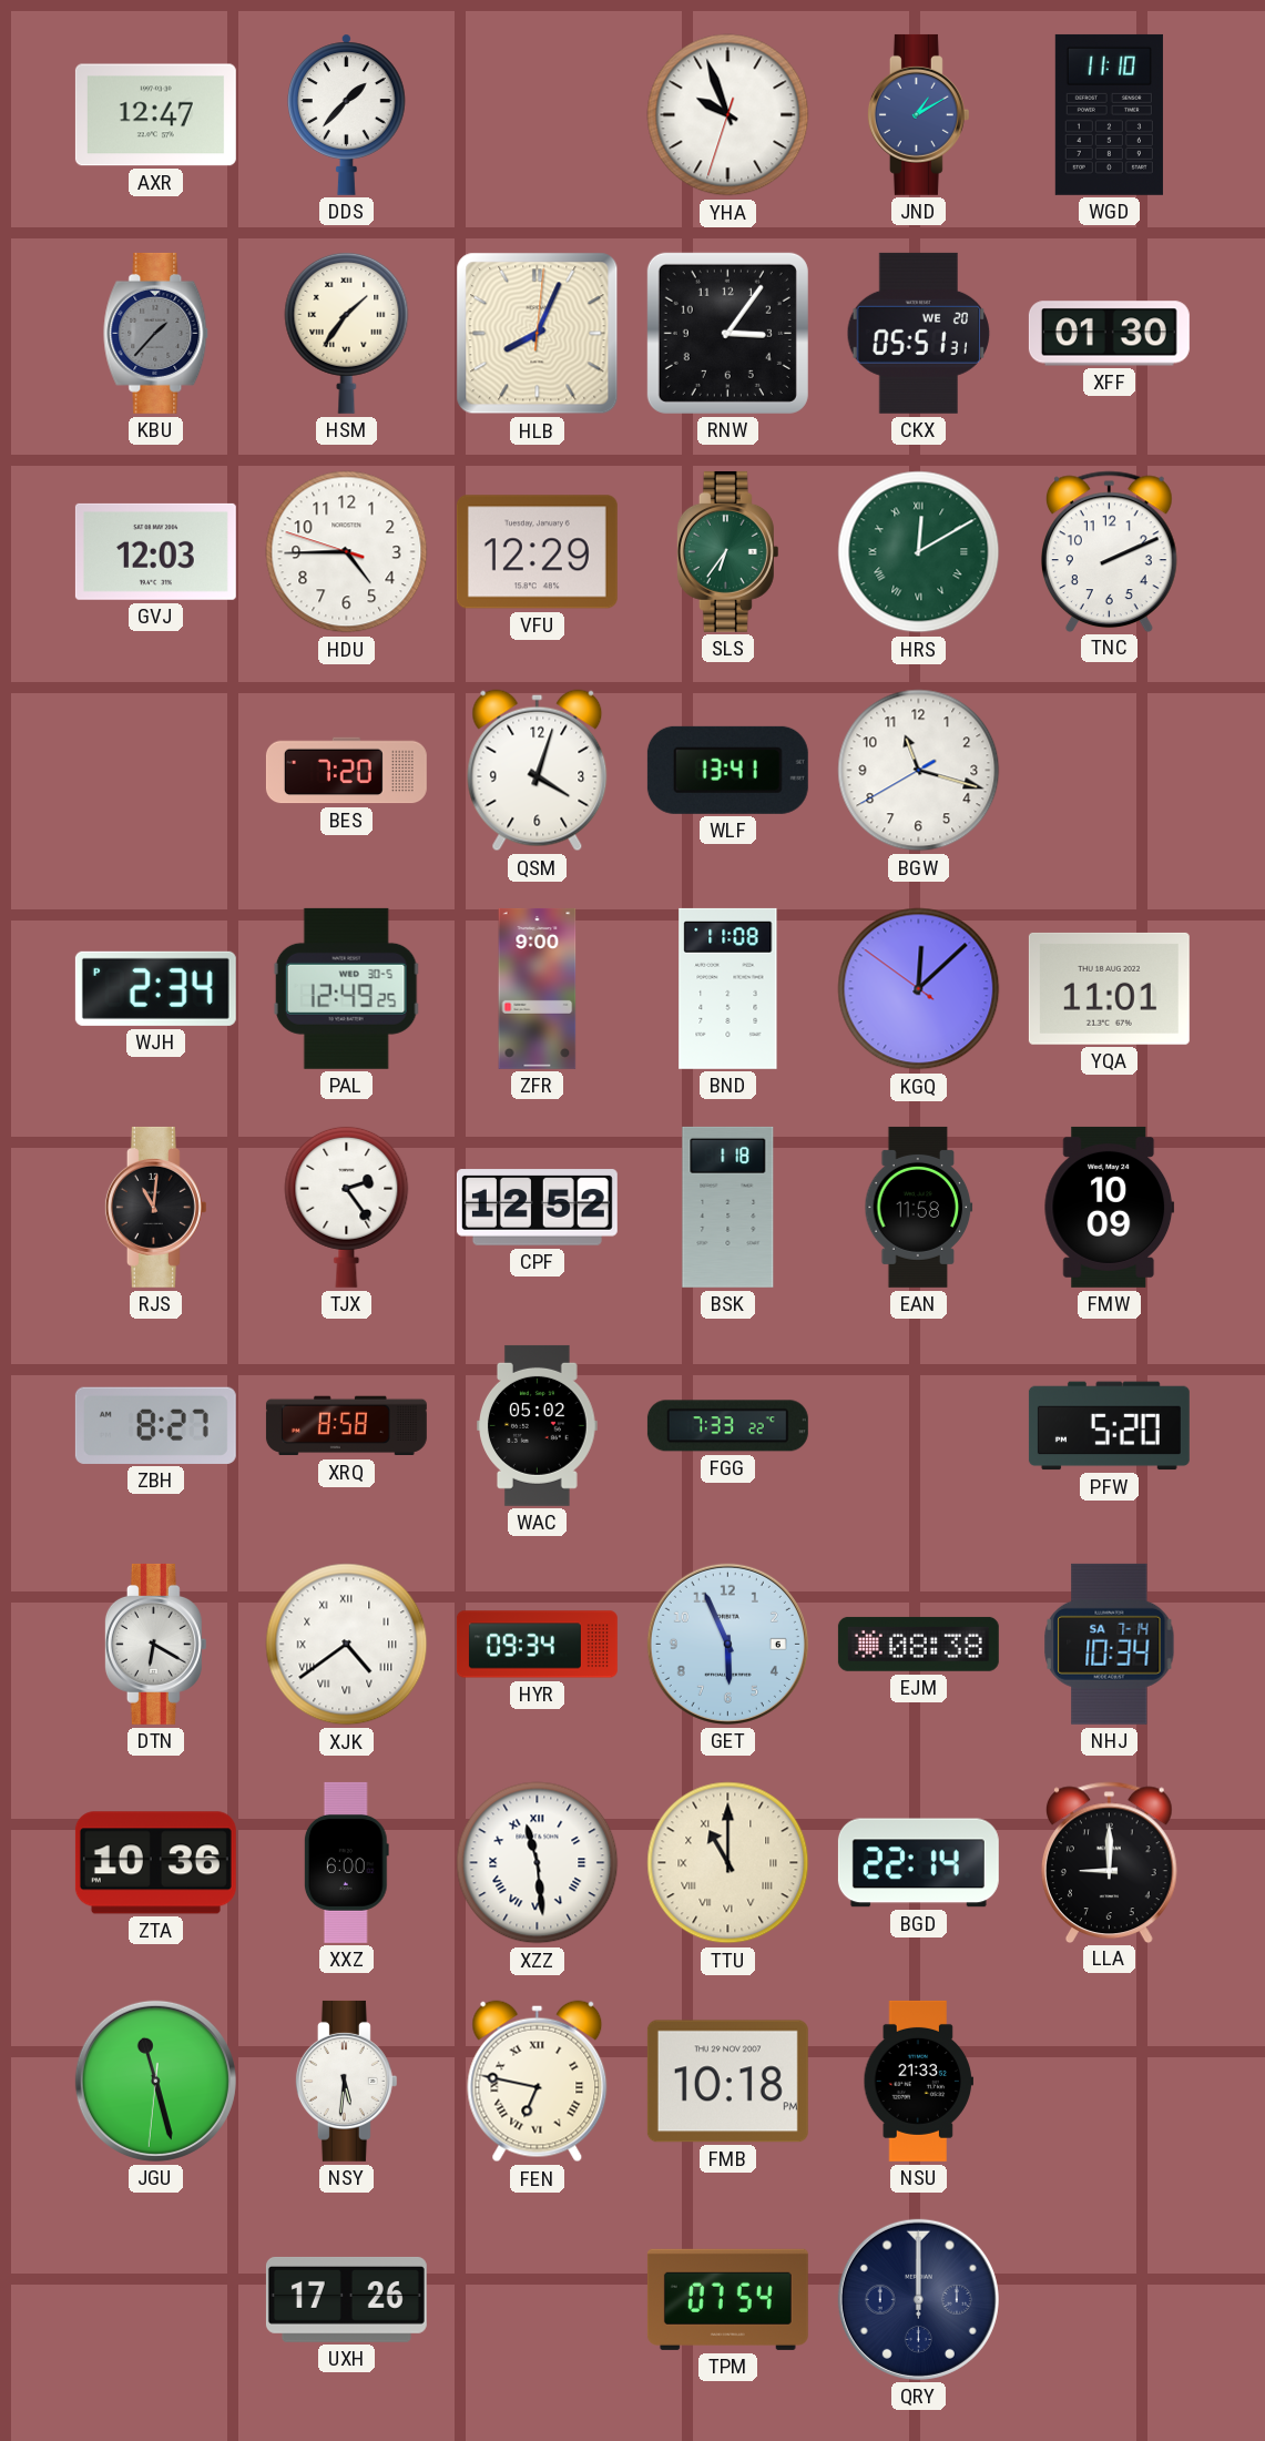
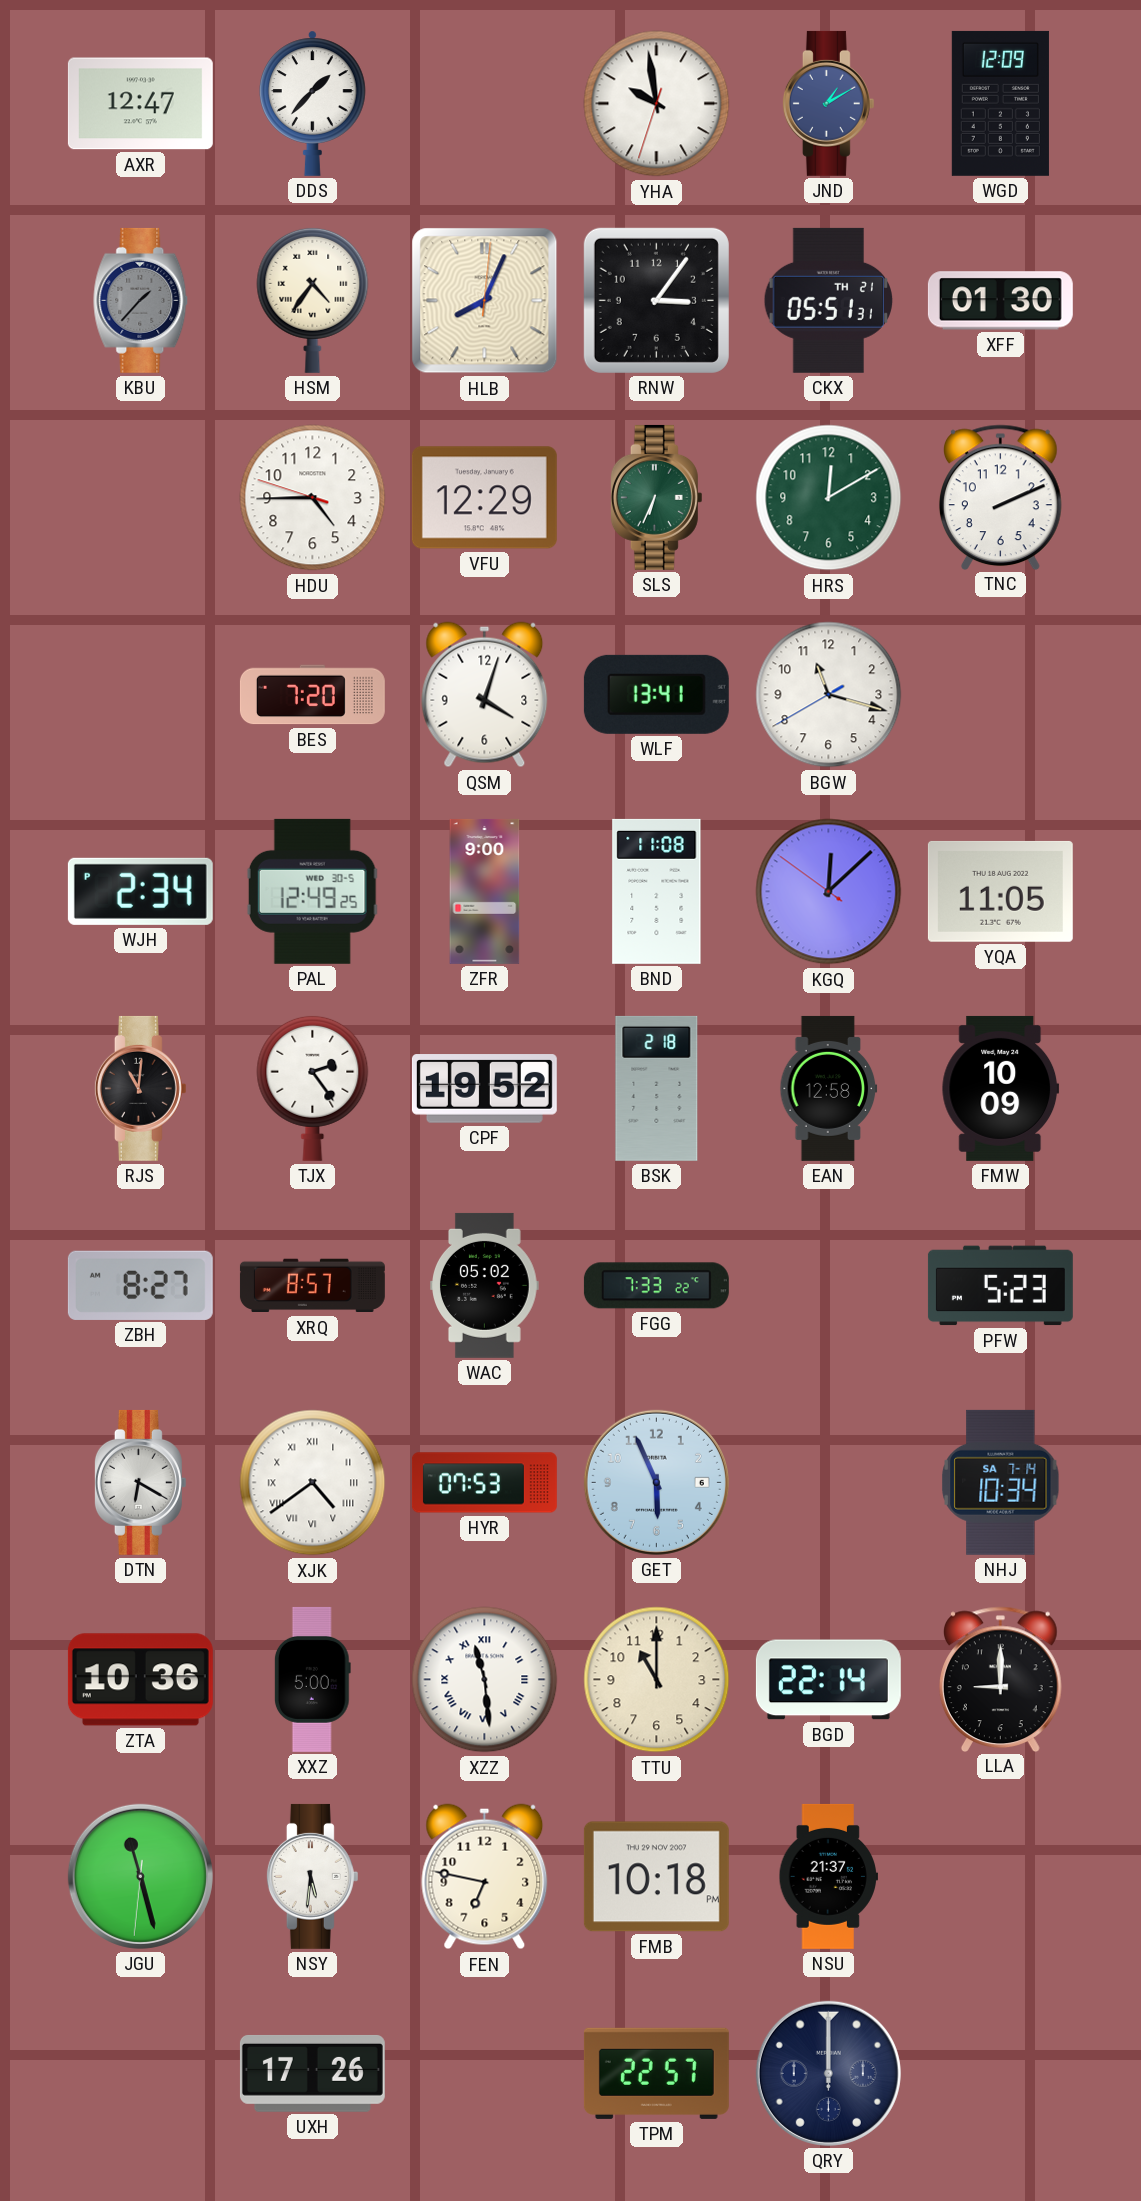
YHA: 9:56 -> 9:58
WGD: 11:10 -> 12:09
HSM: 1:36 -> 4:36
CKX date: WE 20 -> TH 21
GVJ: 12:03 -> none
SLS: 6:36 -> 6:34
HRS numerals: Roman -> Arabic
YQA: 11:01 -> 11:05
CPF: 12:52 -> 19:52
BSK: 1:18 -> 2:18
EAN: 11:58 -> 12:58
XRQ: 8:58 -> 8:57
PFW: 5:20 -> 5:23
HYR: 09:34 -> 07:53
EJM: 08:38 -> none
XXZ: 6:00 -> 5:00
TTU numerals: Roman -> Arabic
FEN numerals: Roman -> Arabic
NSU: 21:33 -> 21:37
TPM: 07:54 -> 22:57
